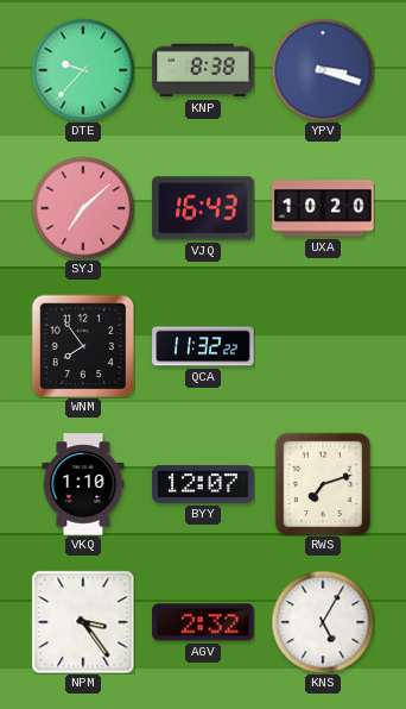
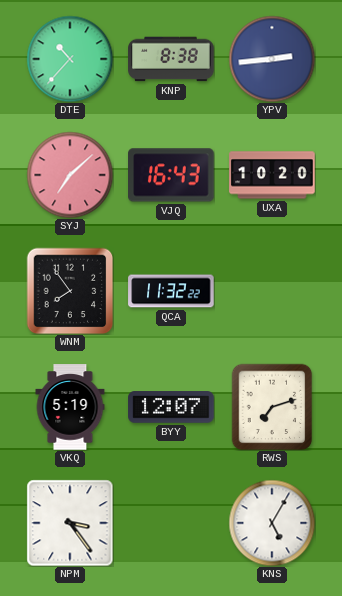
DTE: 9:37 -> 10:37
YPV: 3:18 -> 2:44
VKQ: 1:10 -> 5:19
AGV: 2:32 -> none
